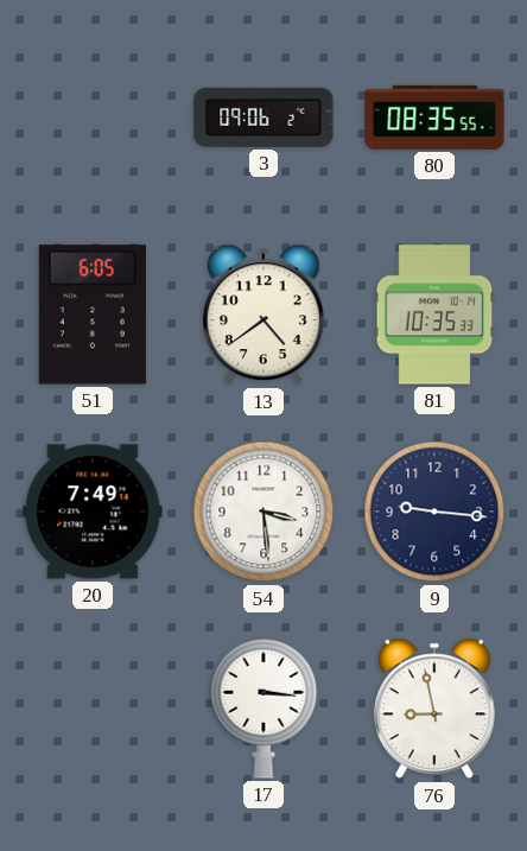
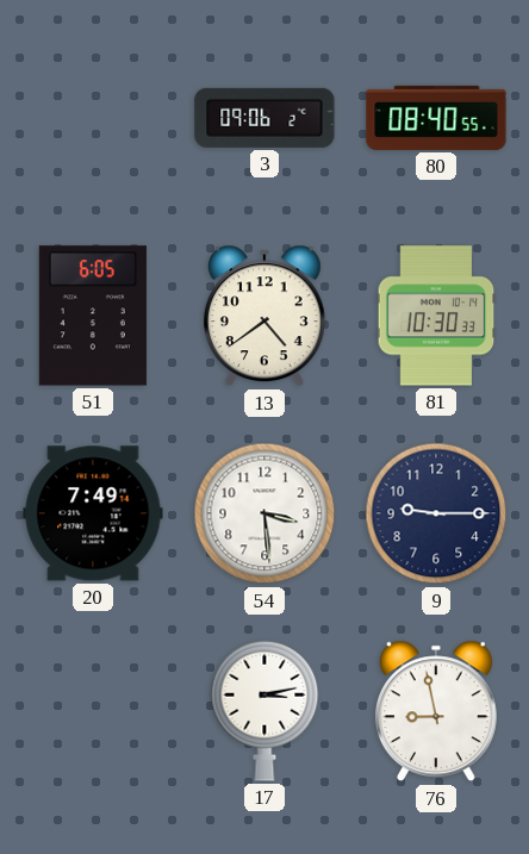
80: 08:35 -> 08:40
81: 10:35 -> 10:30
9: 9:16 -> 9:15
17: 3:16 -> 3:13
